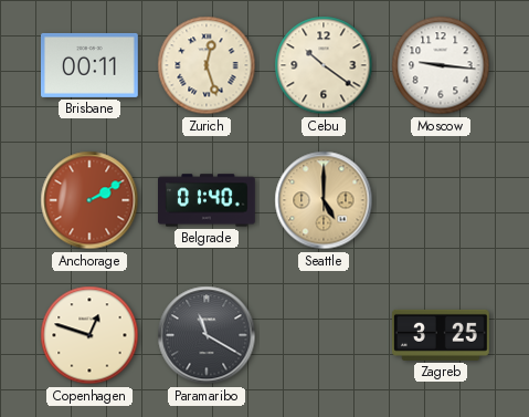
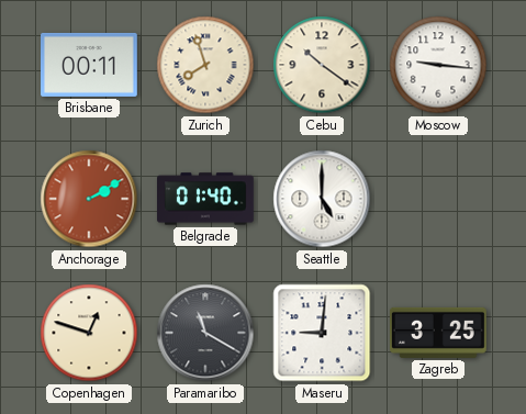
Zurich: 12:27 -> 7:57
Seattle dial: champagne -> white
Maseru: none -> 9:01
